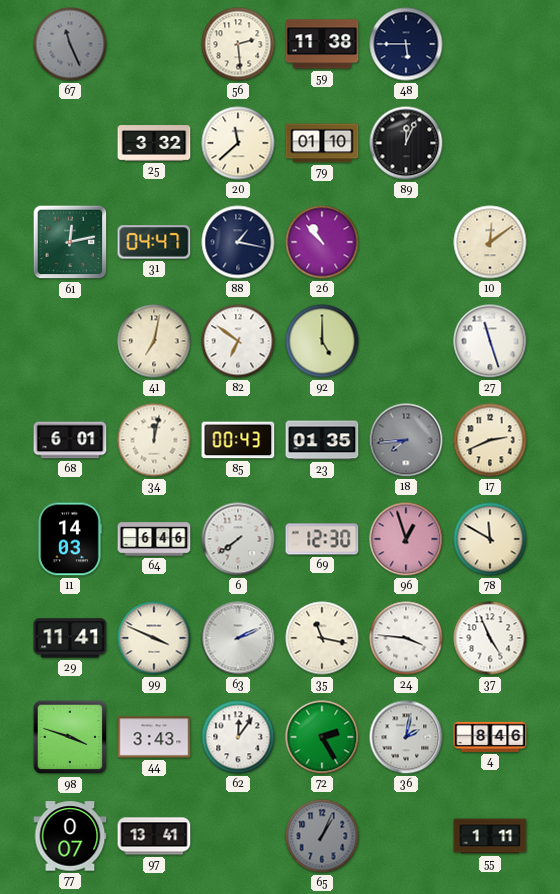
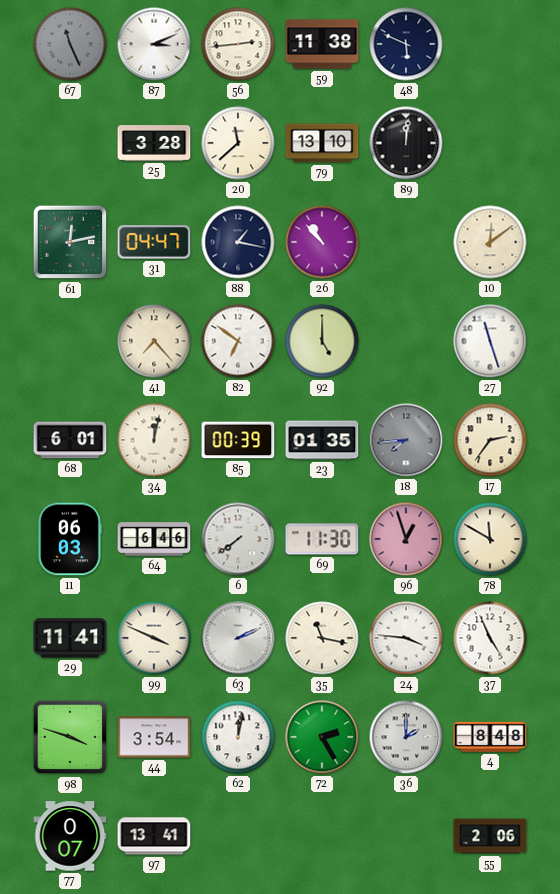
87: none -> 3:11
56: 2:29 -> 2:44
48: 5:45 -> 5:49
25: 3:32 -> 3:28
79: 01:10 -> 13:10
89: 12:04 -> 12:01
41: 7:02 -> 7:23
85: 00:43 -> 00:39
17: 2:41 -> 2:36
11: 14:03 -> 06:03
69: 12:30 -> 11:30
44: 3:43 -> 3:54
62: 12:06 -> 12:02
36: 2:02 -> 2:00
4: 8:46 -> 8:48
65: 1:04 -> none
55: 1:11 -> 2:06
